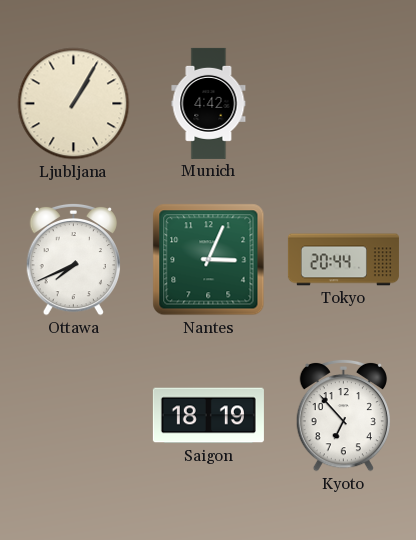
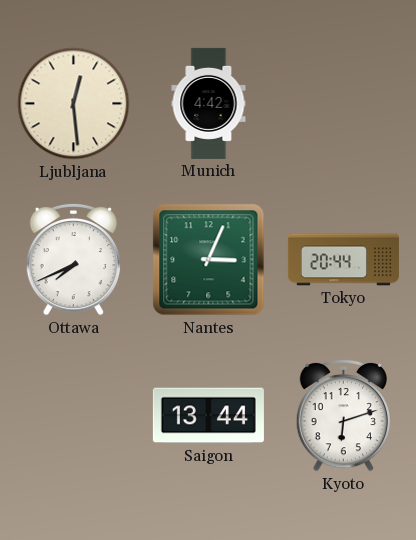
Ljubljana: 1:05 -> 12:29
Saigon: 18:19 -> 13:44
Kyoto: 6:53 -> 6:12
